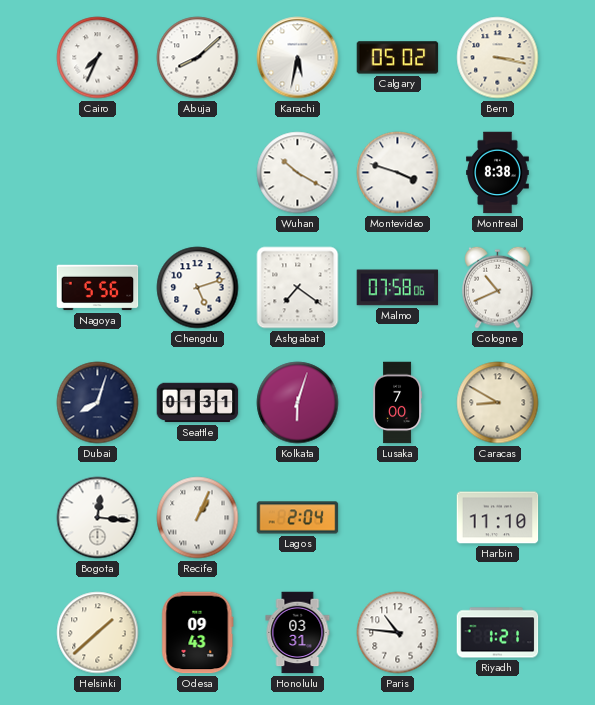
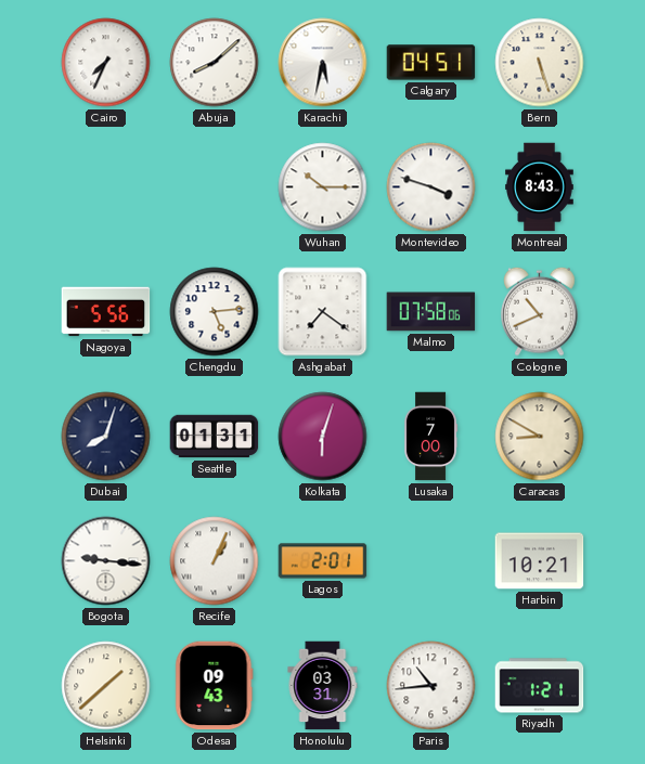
Calgary: 05:02 -> 04:51
Bern: 3:17 -> 5:27
Wuhan: 10:20 -> 10:15
Montreal: 8:38 -> 8:43
Chengdu: 5:12 -> 5:14
Bogota: 12:16 -> 9:16
Lagos: 2:04 -> 2:01
Harbin: 11:10 -> 10:21
Paris: 10:46 -> 10:44
